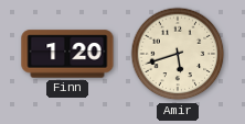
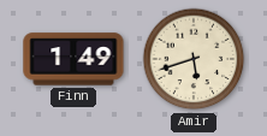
Finn: 1:20 -> 1:49
